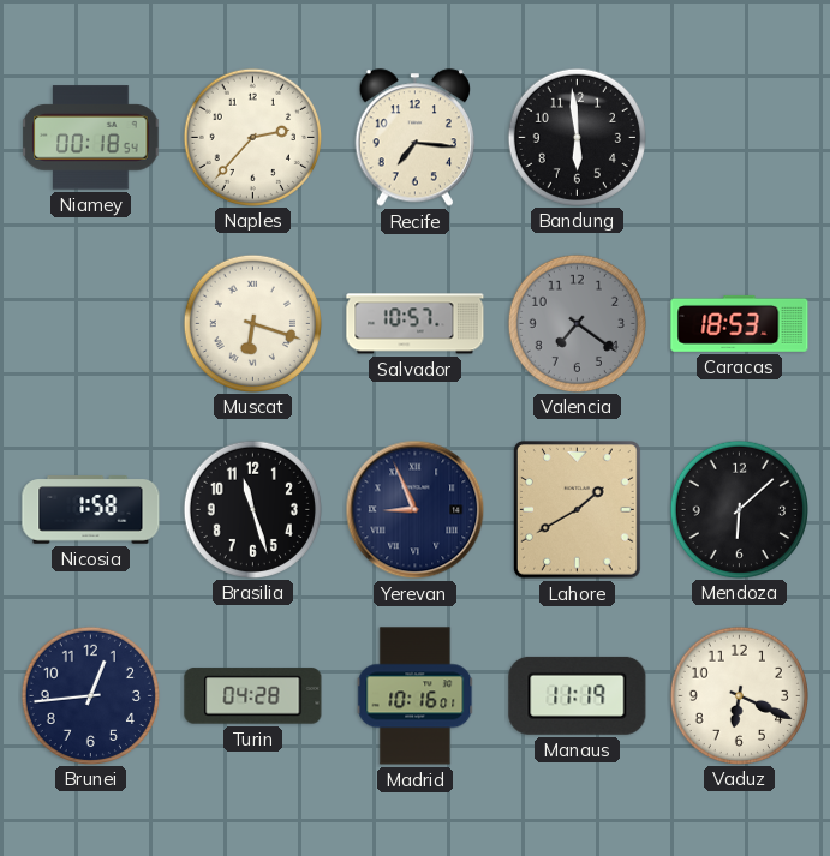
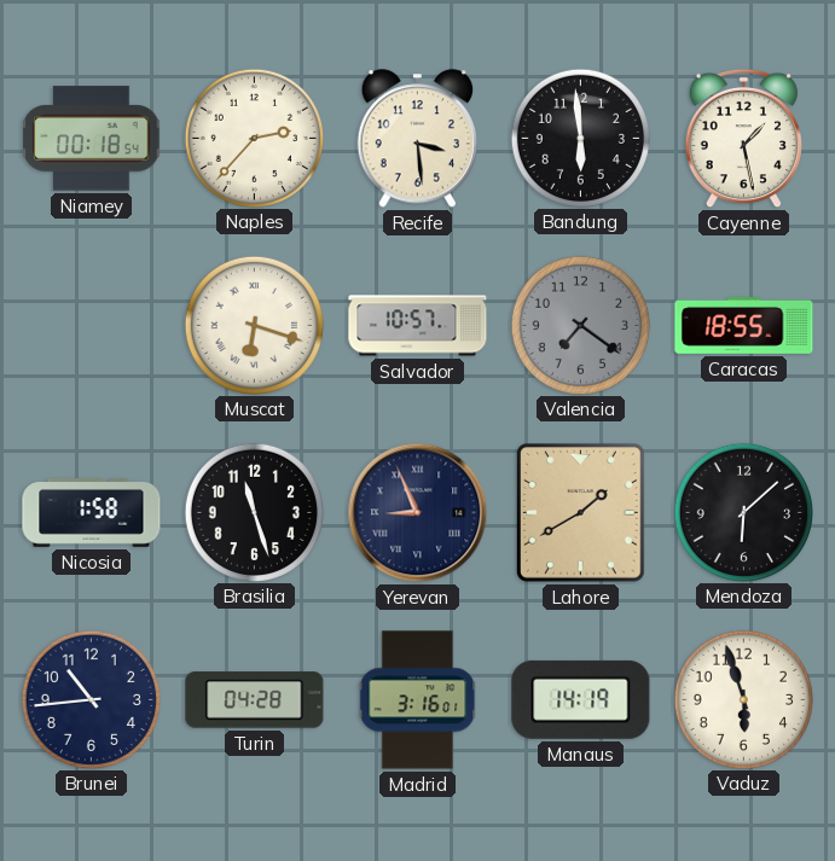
Recife: 7:16 -> 3:29
Cayenne: none -> 1:28
Caracas: 18:53 -> 18:55
Brunei: 12:44 -> 10:44
Madrid: 10:16 -> 3:16
Manaus: 11:19 -> 14:19
Vaduz: 6:19 -> 5:57
